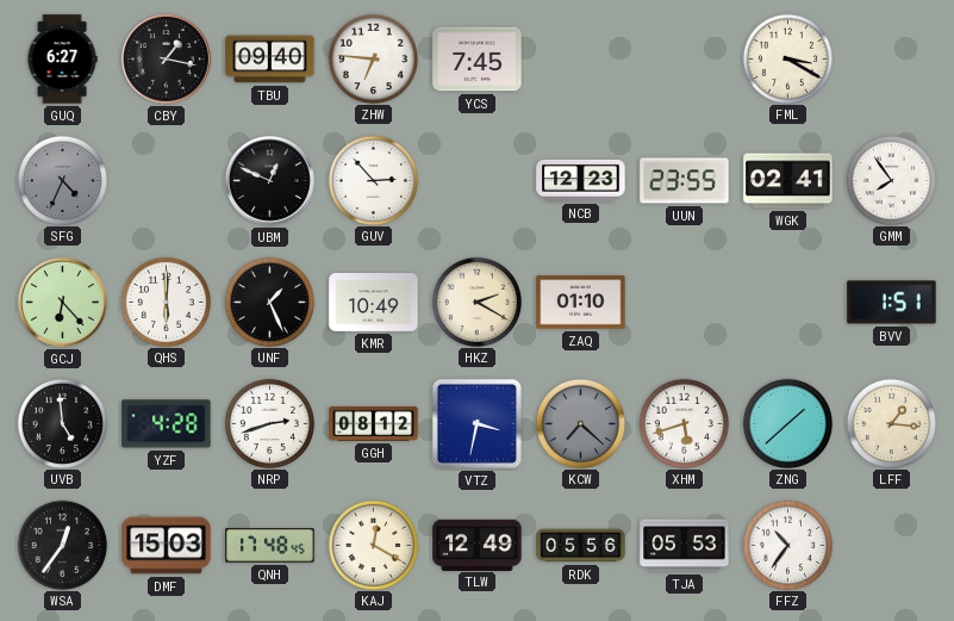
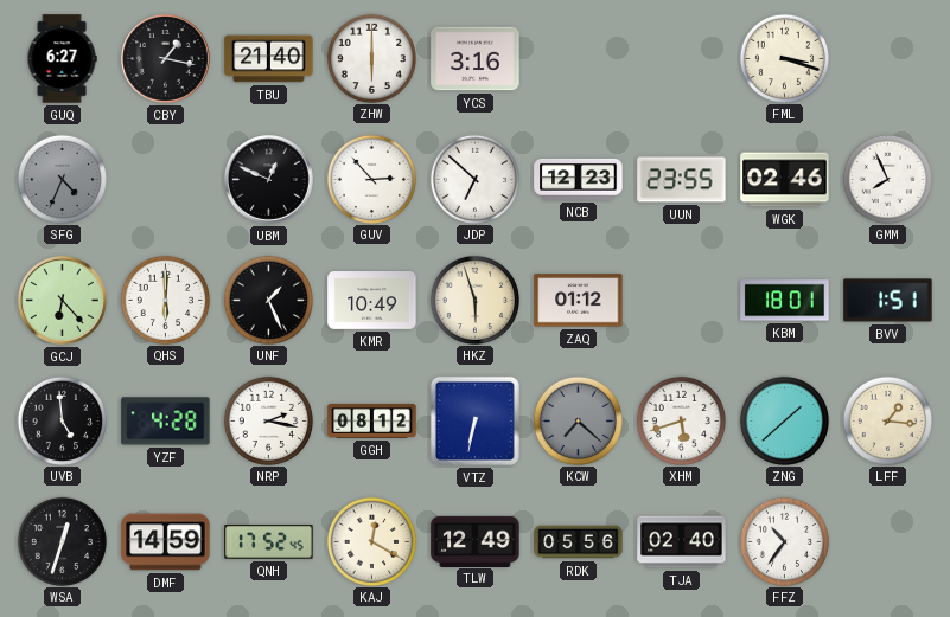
TBU: 09:40 -> 21:40
ZHW: 6:46 -> 6:00
YCS: 7:45 -> 3:16
FML: 3:20 -> 3:18
JDP: none -> 6:52
WGK: 02:41 -> 02:46
GMM: 7:54 -> 7:56
HKZ: 2:20 -> 5:57
ZAQ: 01:10 -> 01:12
KBM: none -> 18:01
NRP: 2:42 -> 2:17
VTZ: 3:32 -> 6:32
WSA: 12:36 -> 12:33
DMF: 15:03 -> 14:59
QNH: 17:48 -> 17:52
TJA: 05:53 -> 02:40
